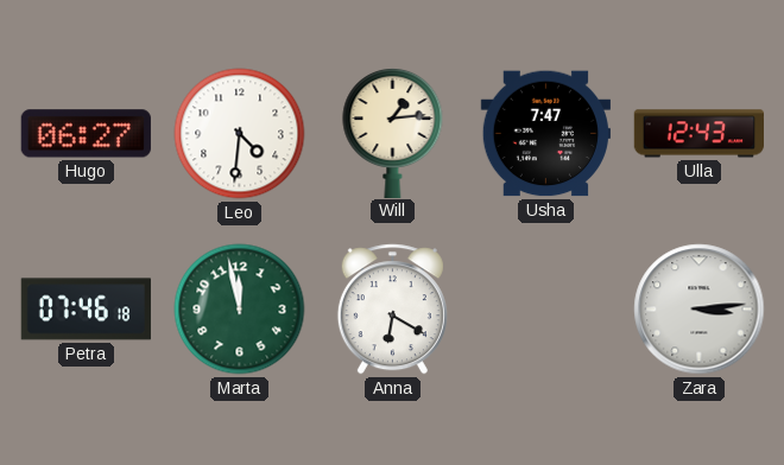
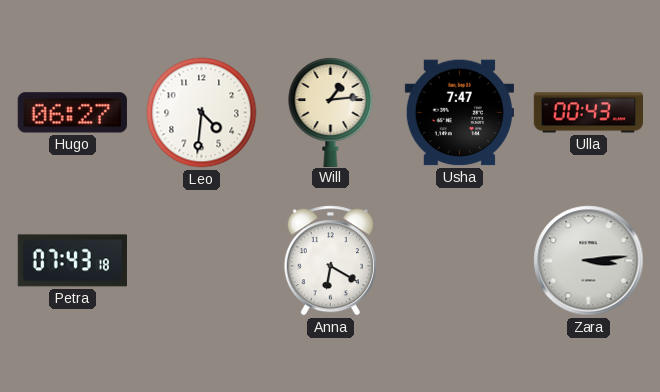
Ulla: 12:43 -> 00:43
Petra: 07:46 -> 07:43
Marta: 11:58 -> none
